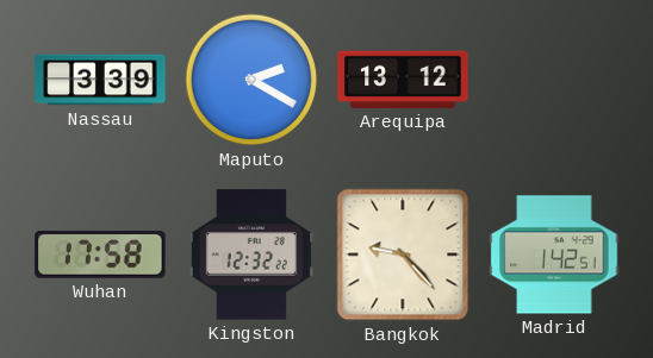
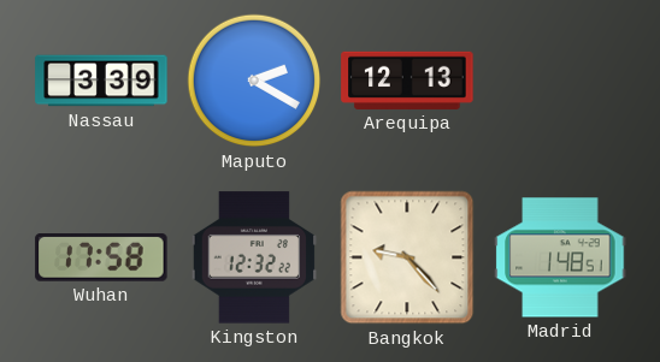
Arequipa: 13:12 -> 12:13
Madrid: 1:42 -> 1:48
